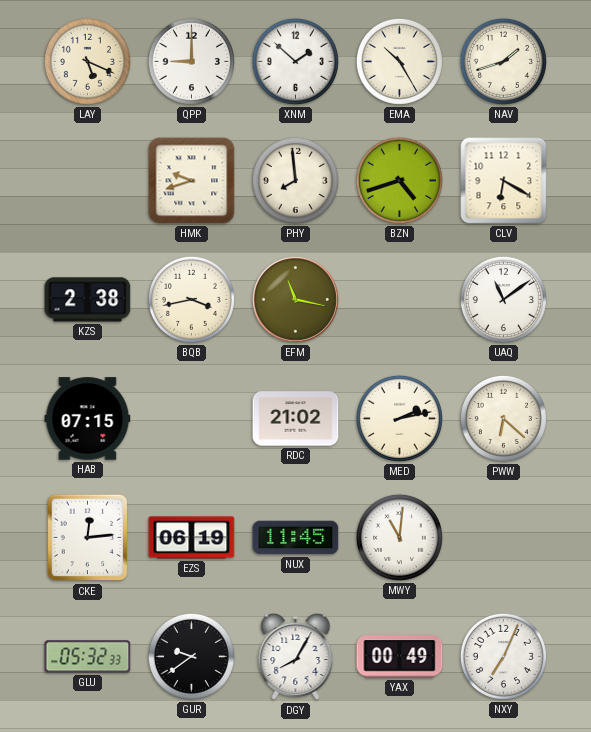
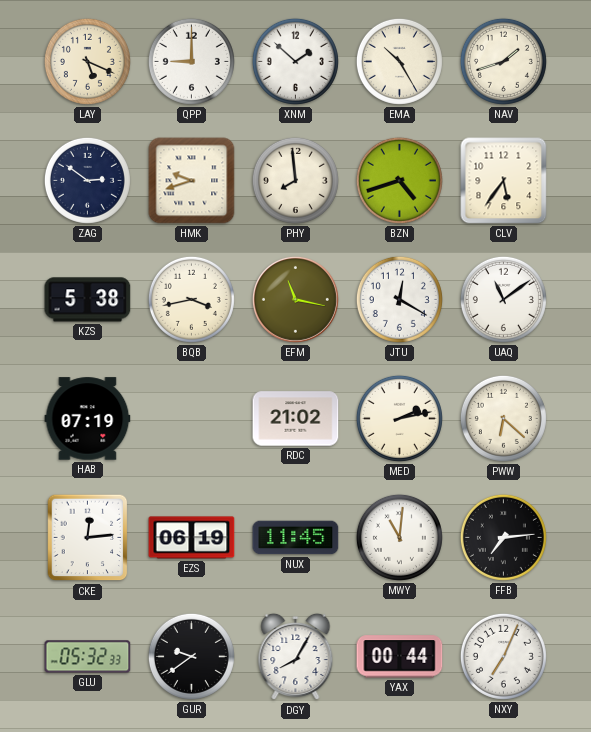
ZAG: none -> 2:51
CLV: 6:20 -> 5:36
KZS: 2:38 -> 5:38
JTU: none -> 12:20
HAB: 07:15 -> 07:19
FFB: none -> 7:14
YAX: 00:49 -> 00:44
